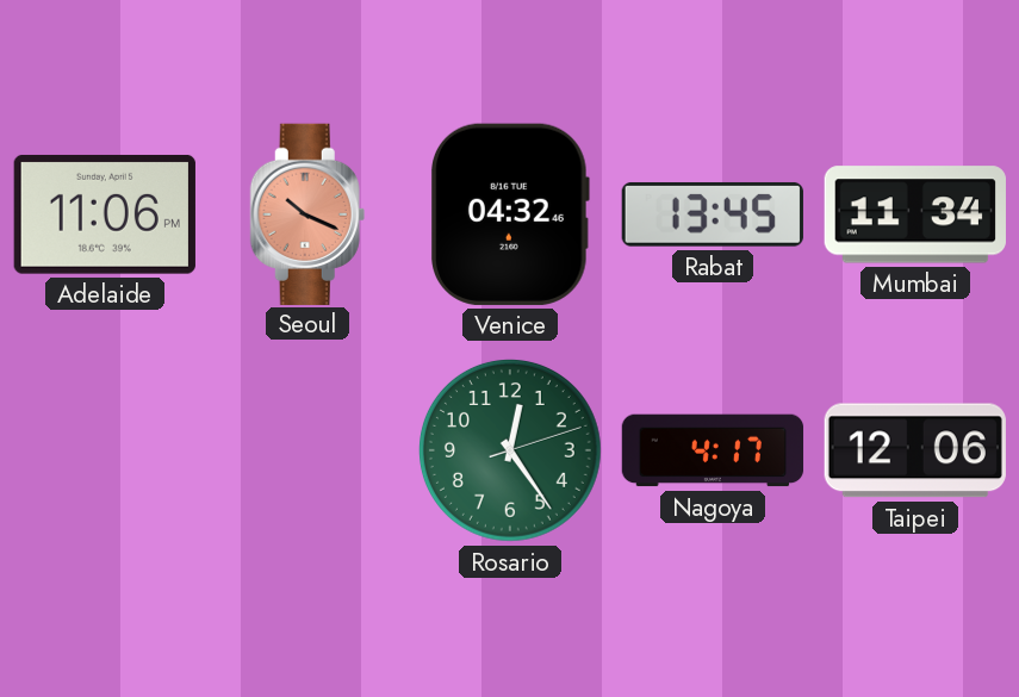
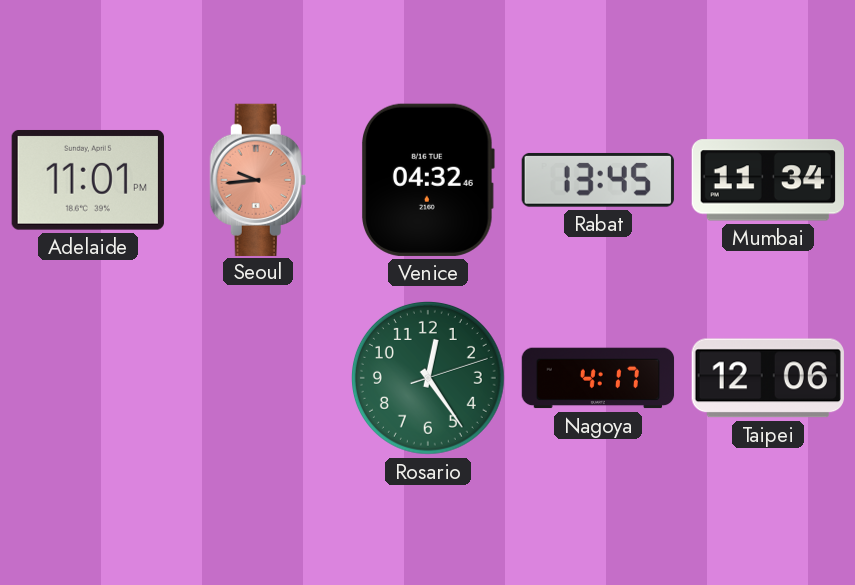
Adelaide: 11:06 -> 11:01
Seoul: 10:19 -> 9:44
